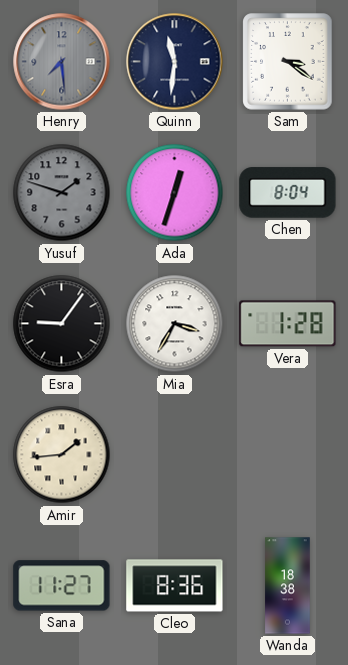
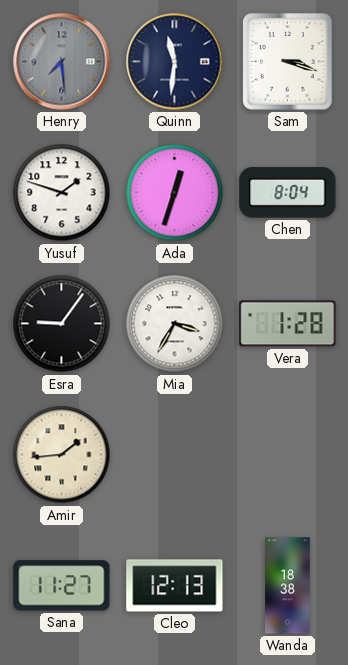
Sam: 3:21 -> 3:18
Yusuf dial: grey -> white
Cleo: 8:36 -> 12:13
